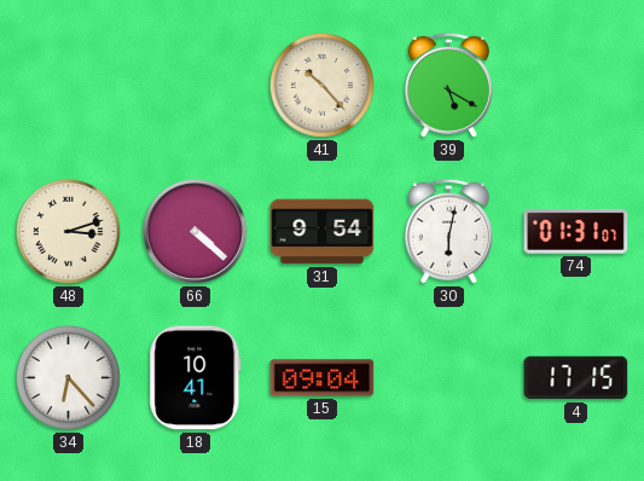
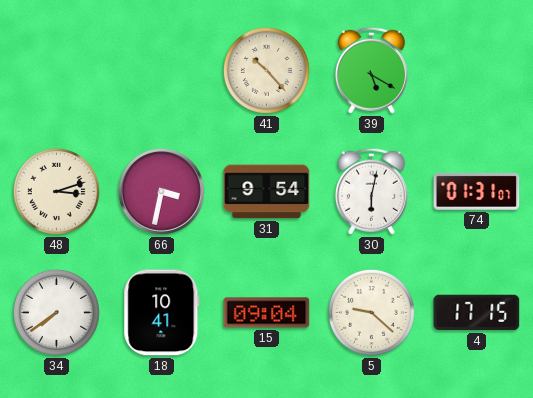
66: 4:22 -> 3:32
34: 6:23 -> 7:39
5: none -> 9:22
